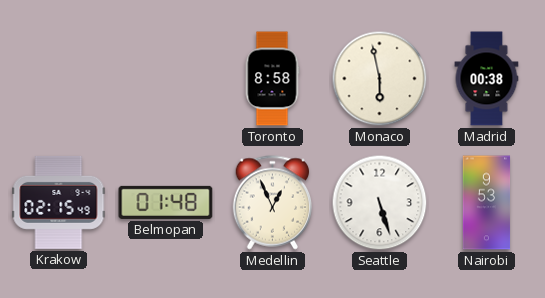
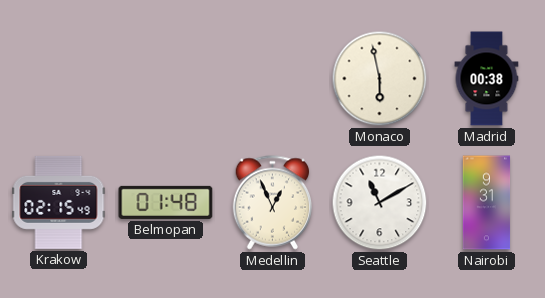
Toronto: 8:58 -> none
Seattle: 5:27 -> 11:10
Nairobi: 9:53 -> 9:31
